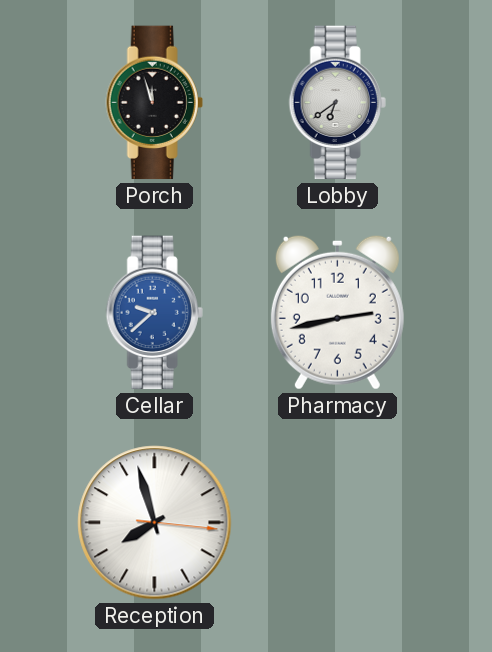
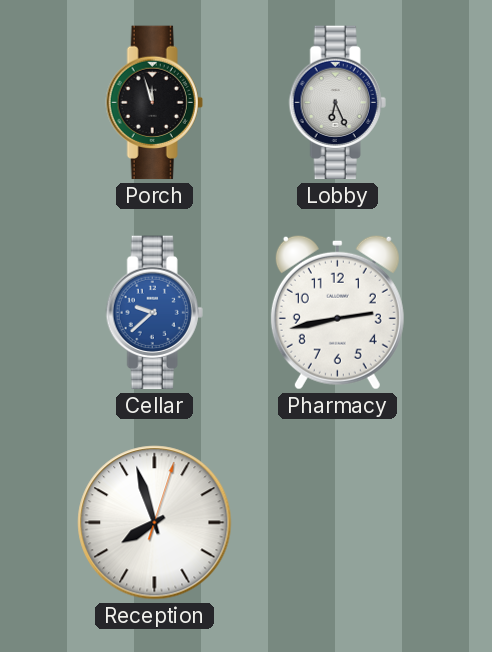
Lobby: 6:39 -> 6:26
Reception: 7:57:16 -> 7:57:03
